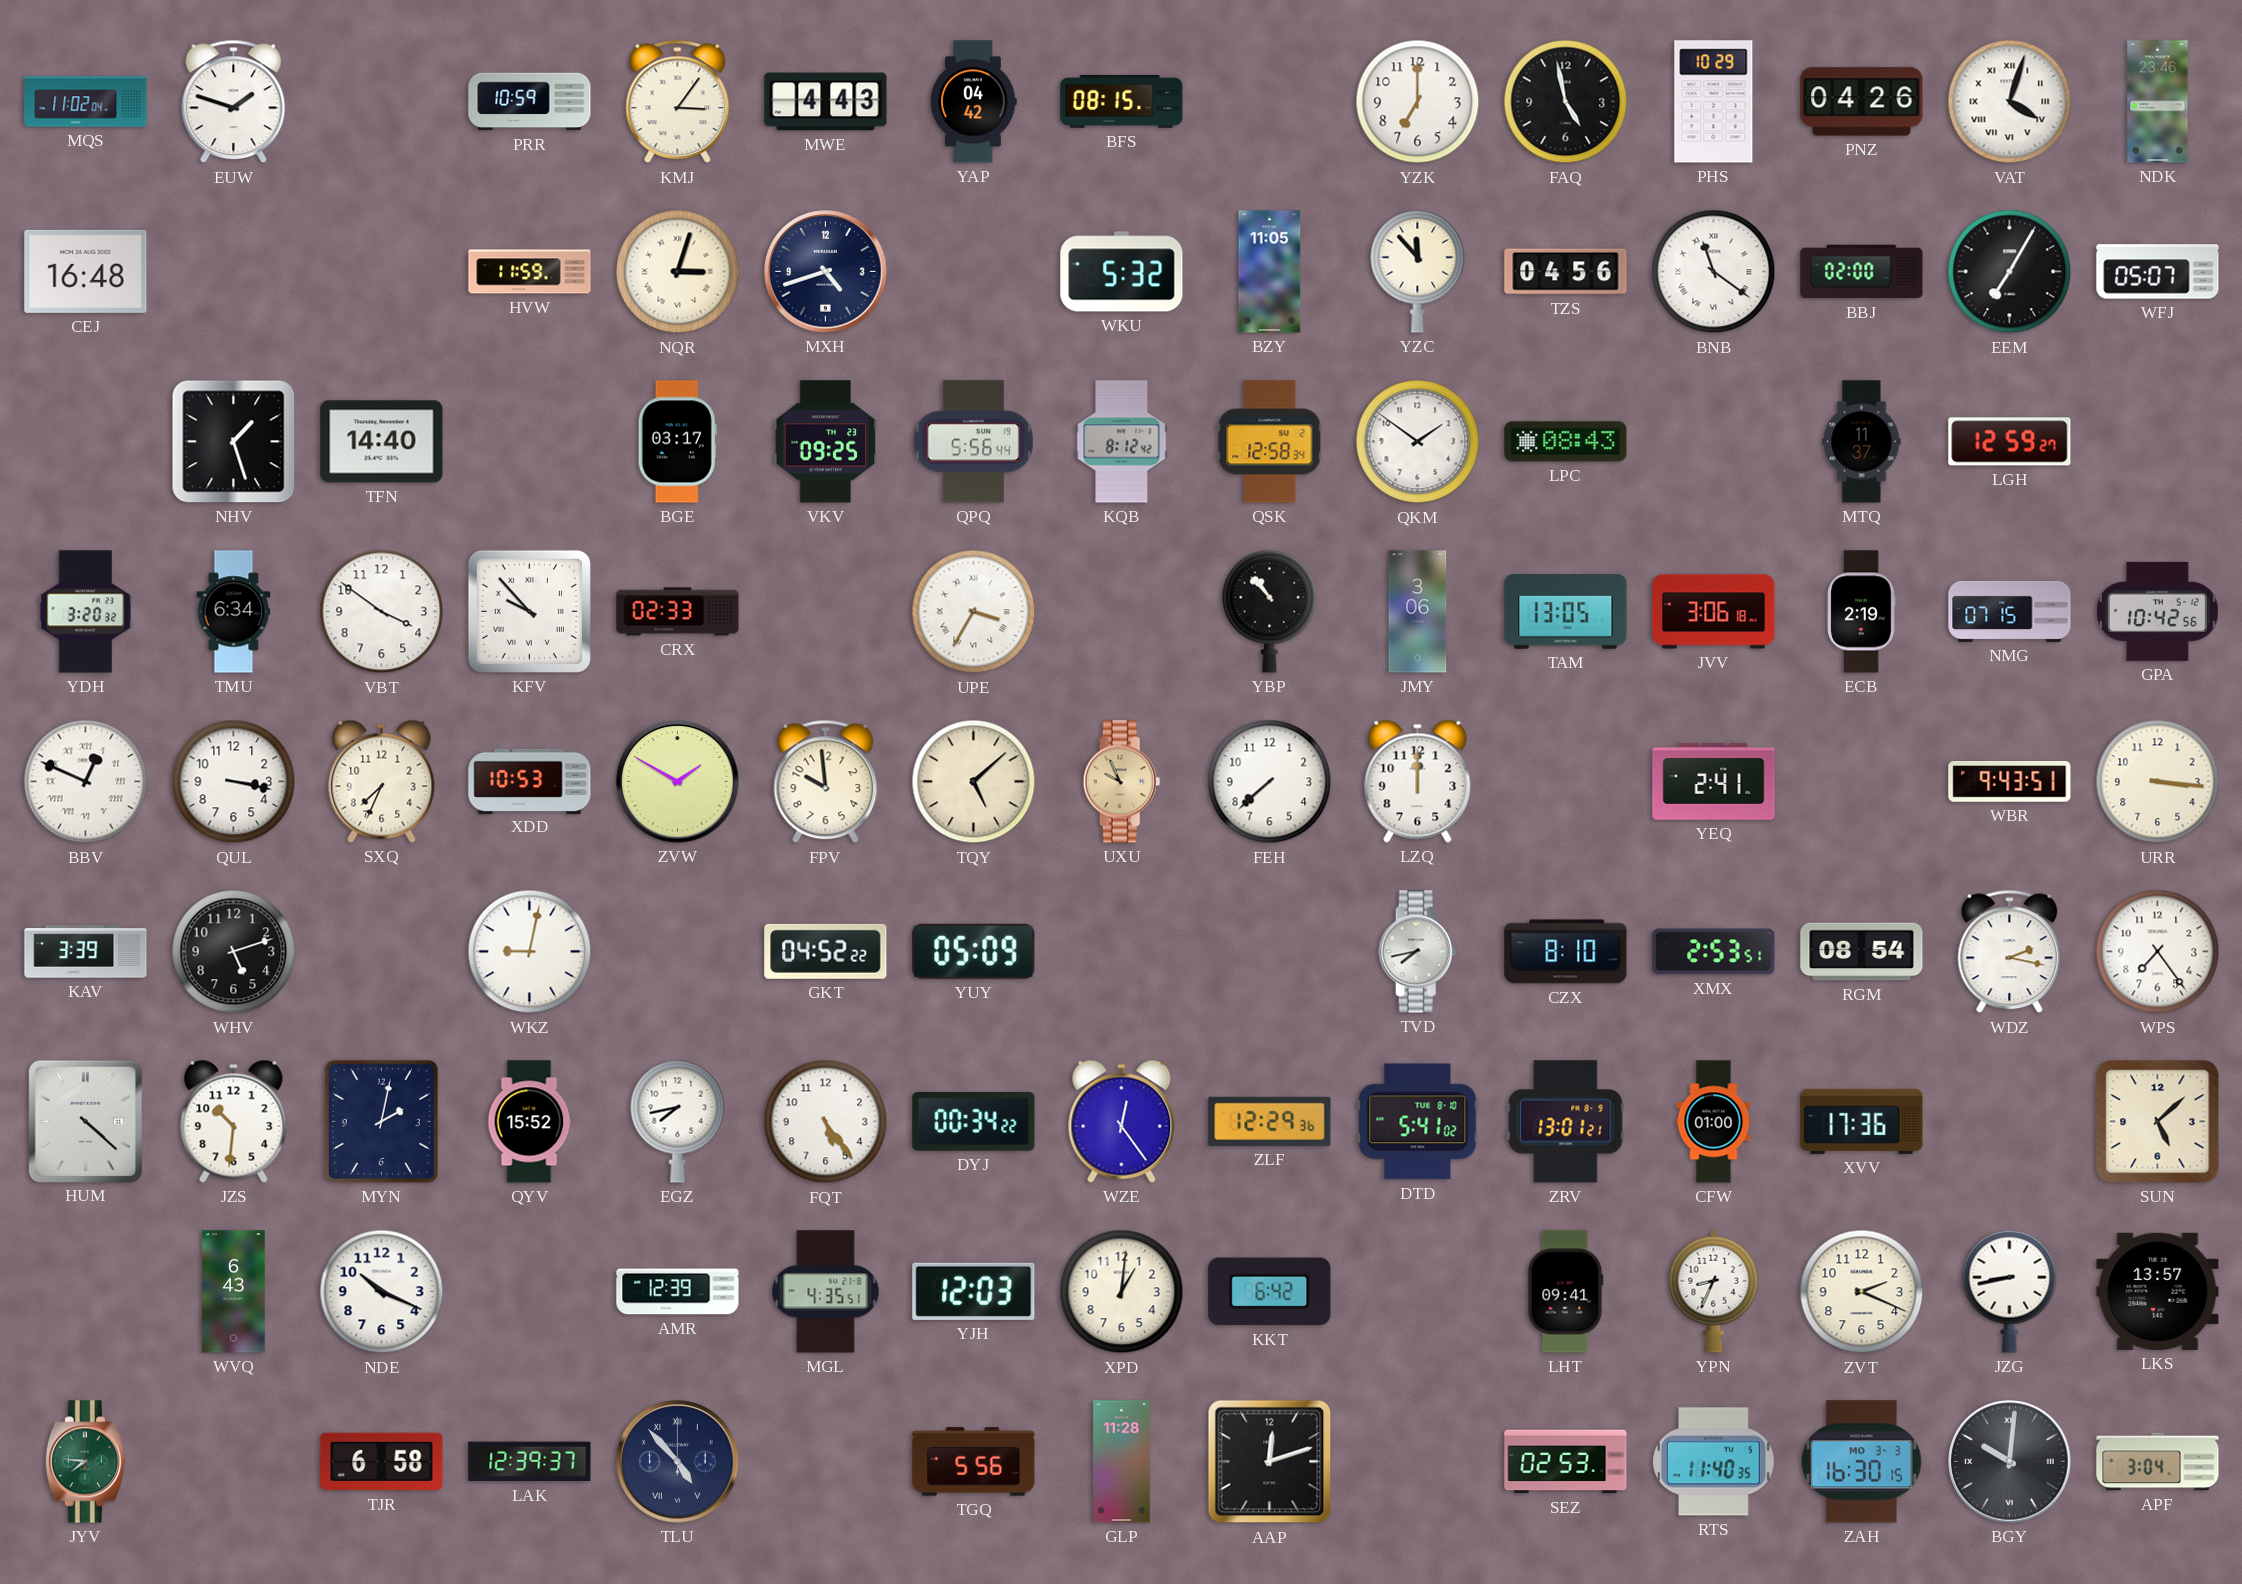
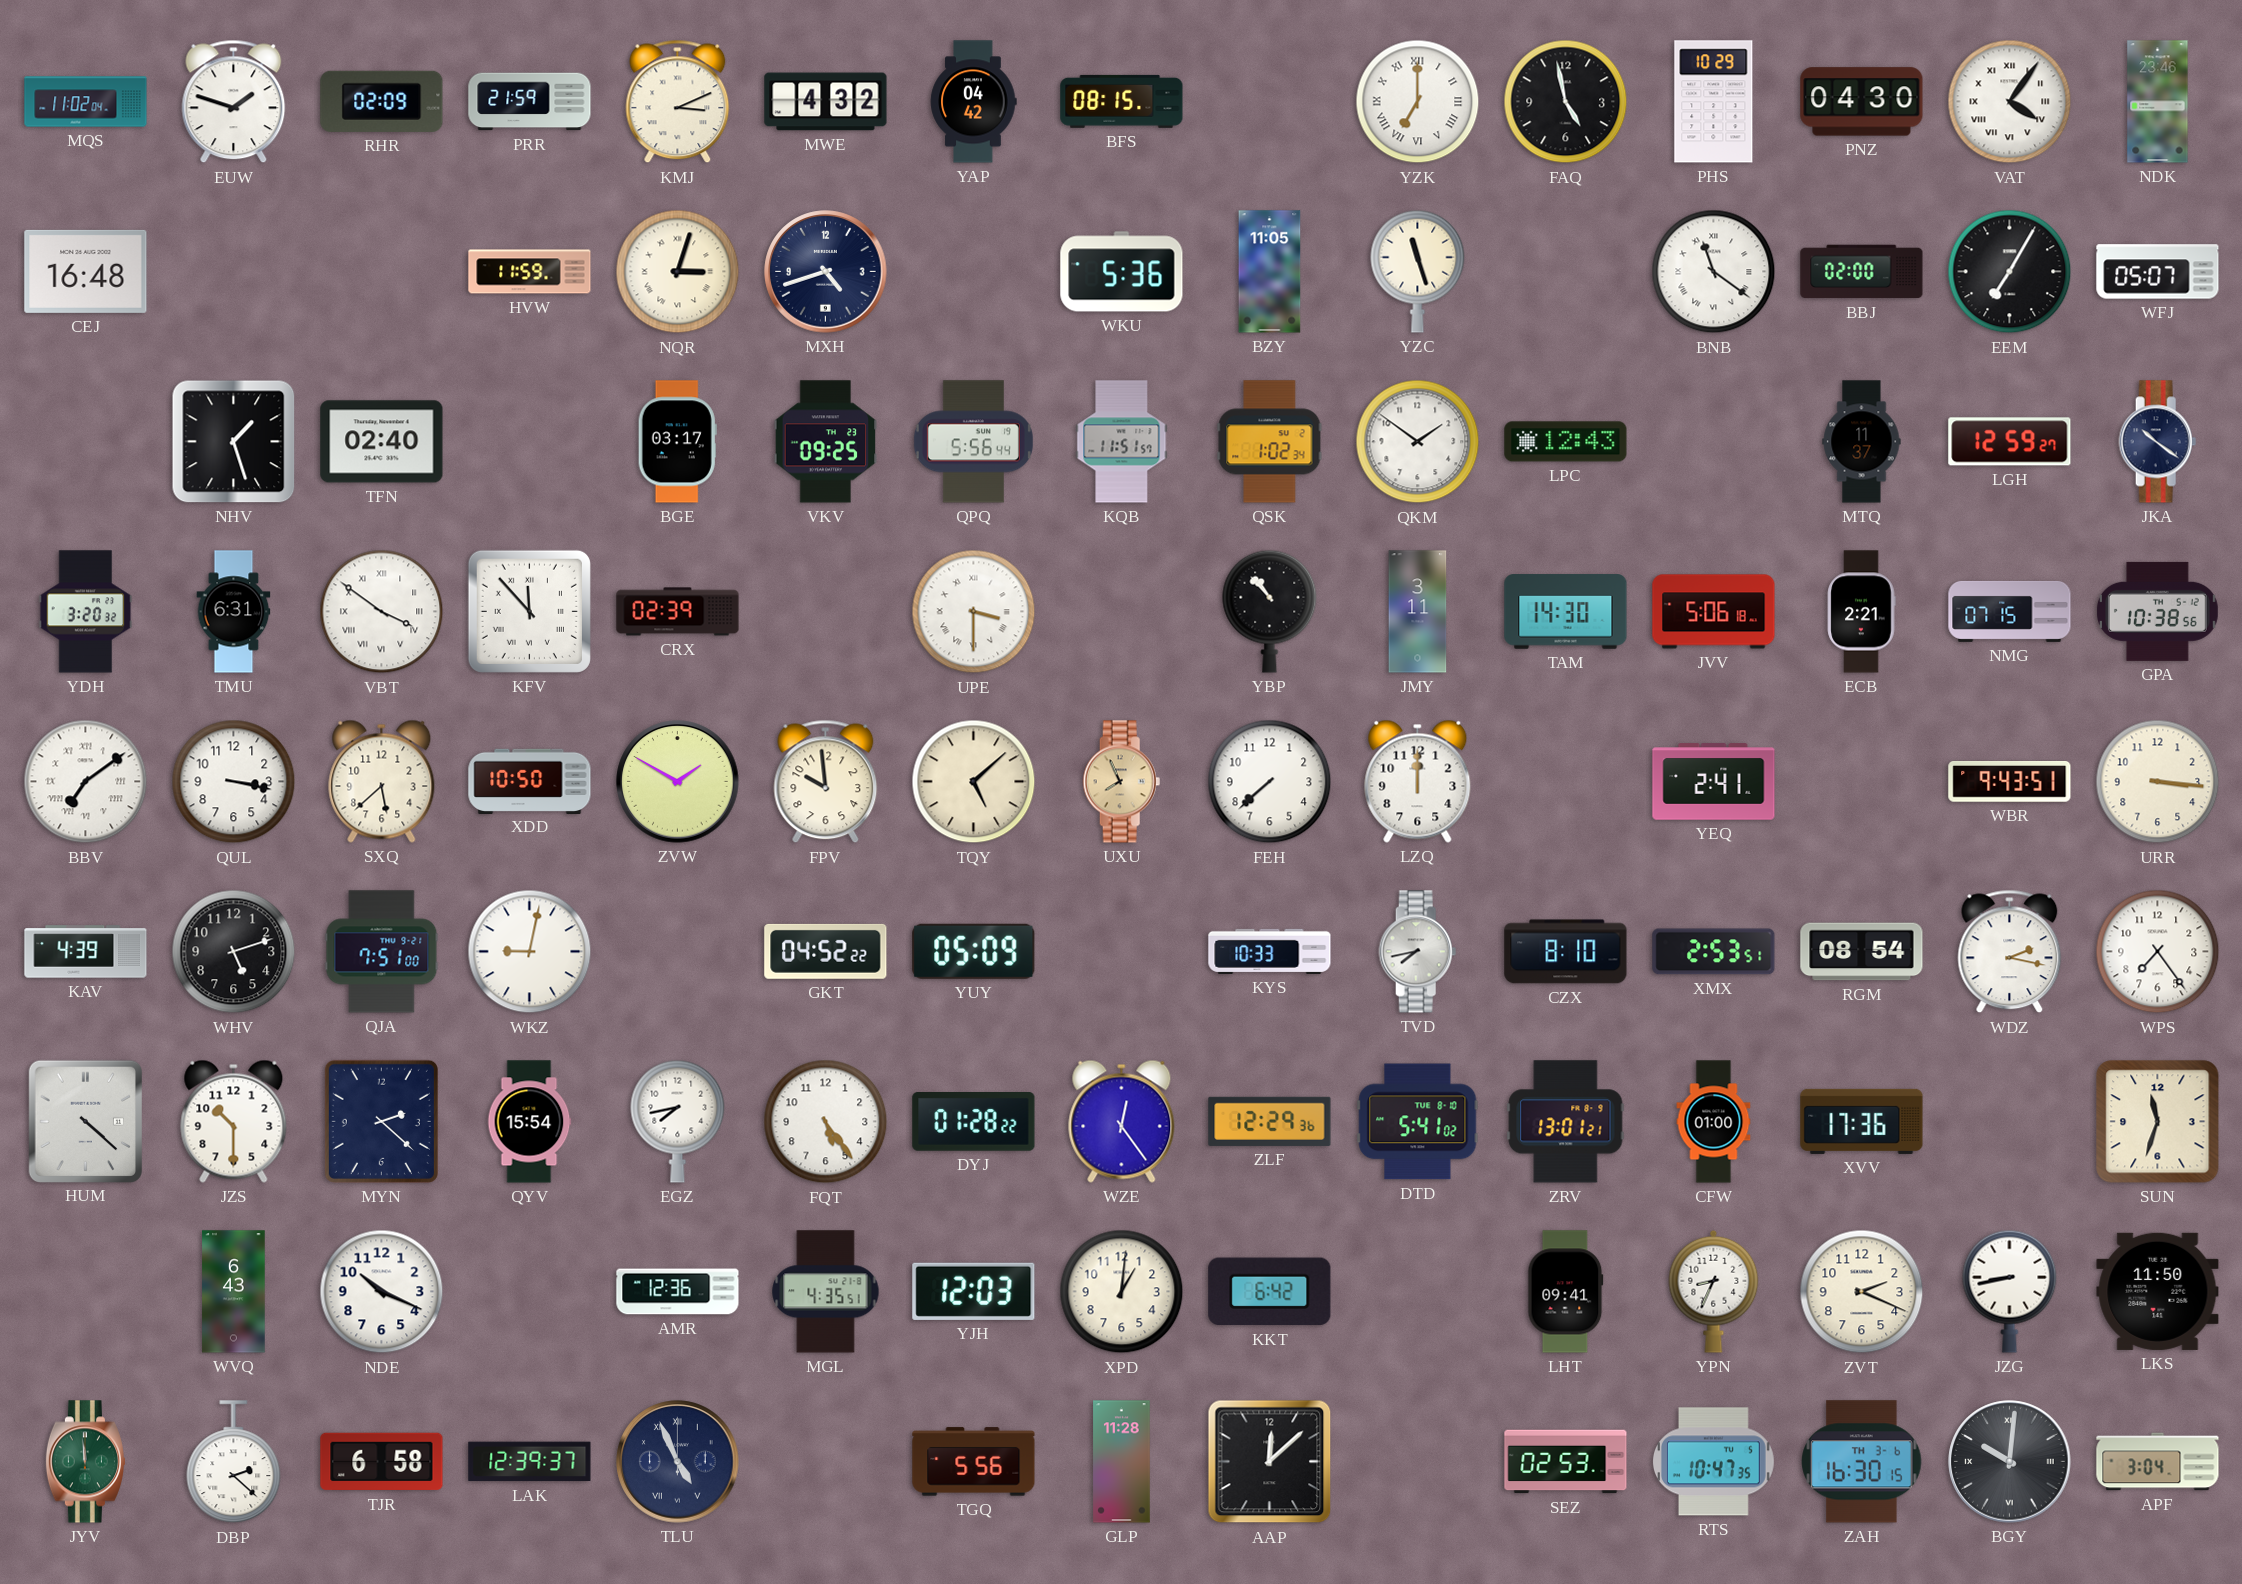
RHR: none -> 02:09
PRR: 10:59 -> 21:59
KMJ: 3:06 -> 3:11
MWE: 4:43 -> 4:32
YZK numerals: Arabic -> Roman
PNZ: 04:26 -> 04:30
VAT: 4:03 -> 4:06
WKU: 5:32 -> 5:36
YZC: 11:53 -> 11:27
TZS: 04:56 -> none
TFN: 14:40 -> 02:40
KQB: 8:12 -> 11:51
QSK: 12:58 -> 1:02
LPC: 08:43 -> 12:43
JKA: none -> 10:21
TMU: 6:34 -> 6:31
VBT numerals: Arabic -> Roman
KFV: 9:53 -> 11:53
CRX: 02:33 -> 02:39
UPE: 3:35 -> 3:30
JMY: 3:06 -> 3:11
TAM: 13:05 -> 14:30
JVV: 3:06 -> 5:06
ECB: 2:19 -> 2:21
GPA: 10:42 -> 10:38
BBV: 12:49 -> 7:09
SXQ: 7:34 -> 5:38
XDD: 10:53 -> 10:50
UXU: 9:56 -> 7:56
KAV: 3:39 -> 4:39
QJA: none -> 7:51
KYS: none -> 10:33
JZS: 10:31 -> 10:30
MYN: 2:02 -> 2:22
QYV: 15:52 -> 15:54
DYJ: 00:34 -> 01:28
SUN: 5:08 -> 11:33
AMR: 12:39 -> 12:36
LKS: 13:57 -> 11:50
JYV: 7:46 -> 11:59
DBP: none -> 2:22
TLU: 4:53 -> 4:56
AAP: 12:12 -> 12:08
RTS: 11:40 -> 10:47
ZAH date: MO 3-3 -> TH 3-6
